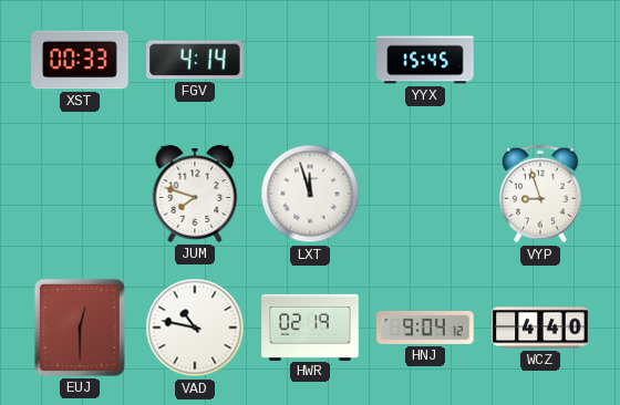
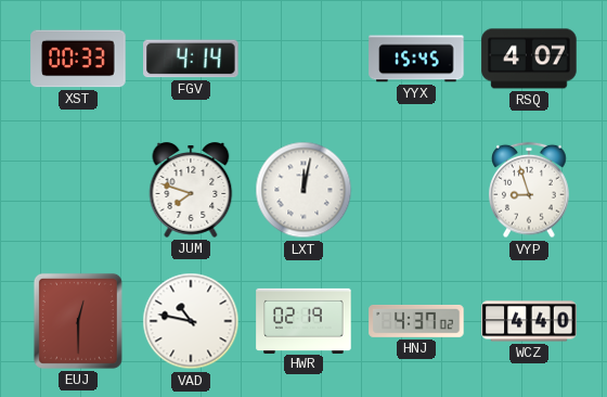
RSQ: none -> 4:07
LXT: 11:57 -> 12:02
HNJ: 9:04 -> 4:37
